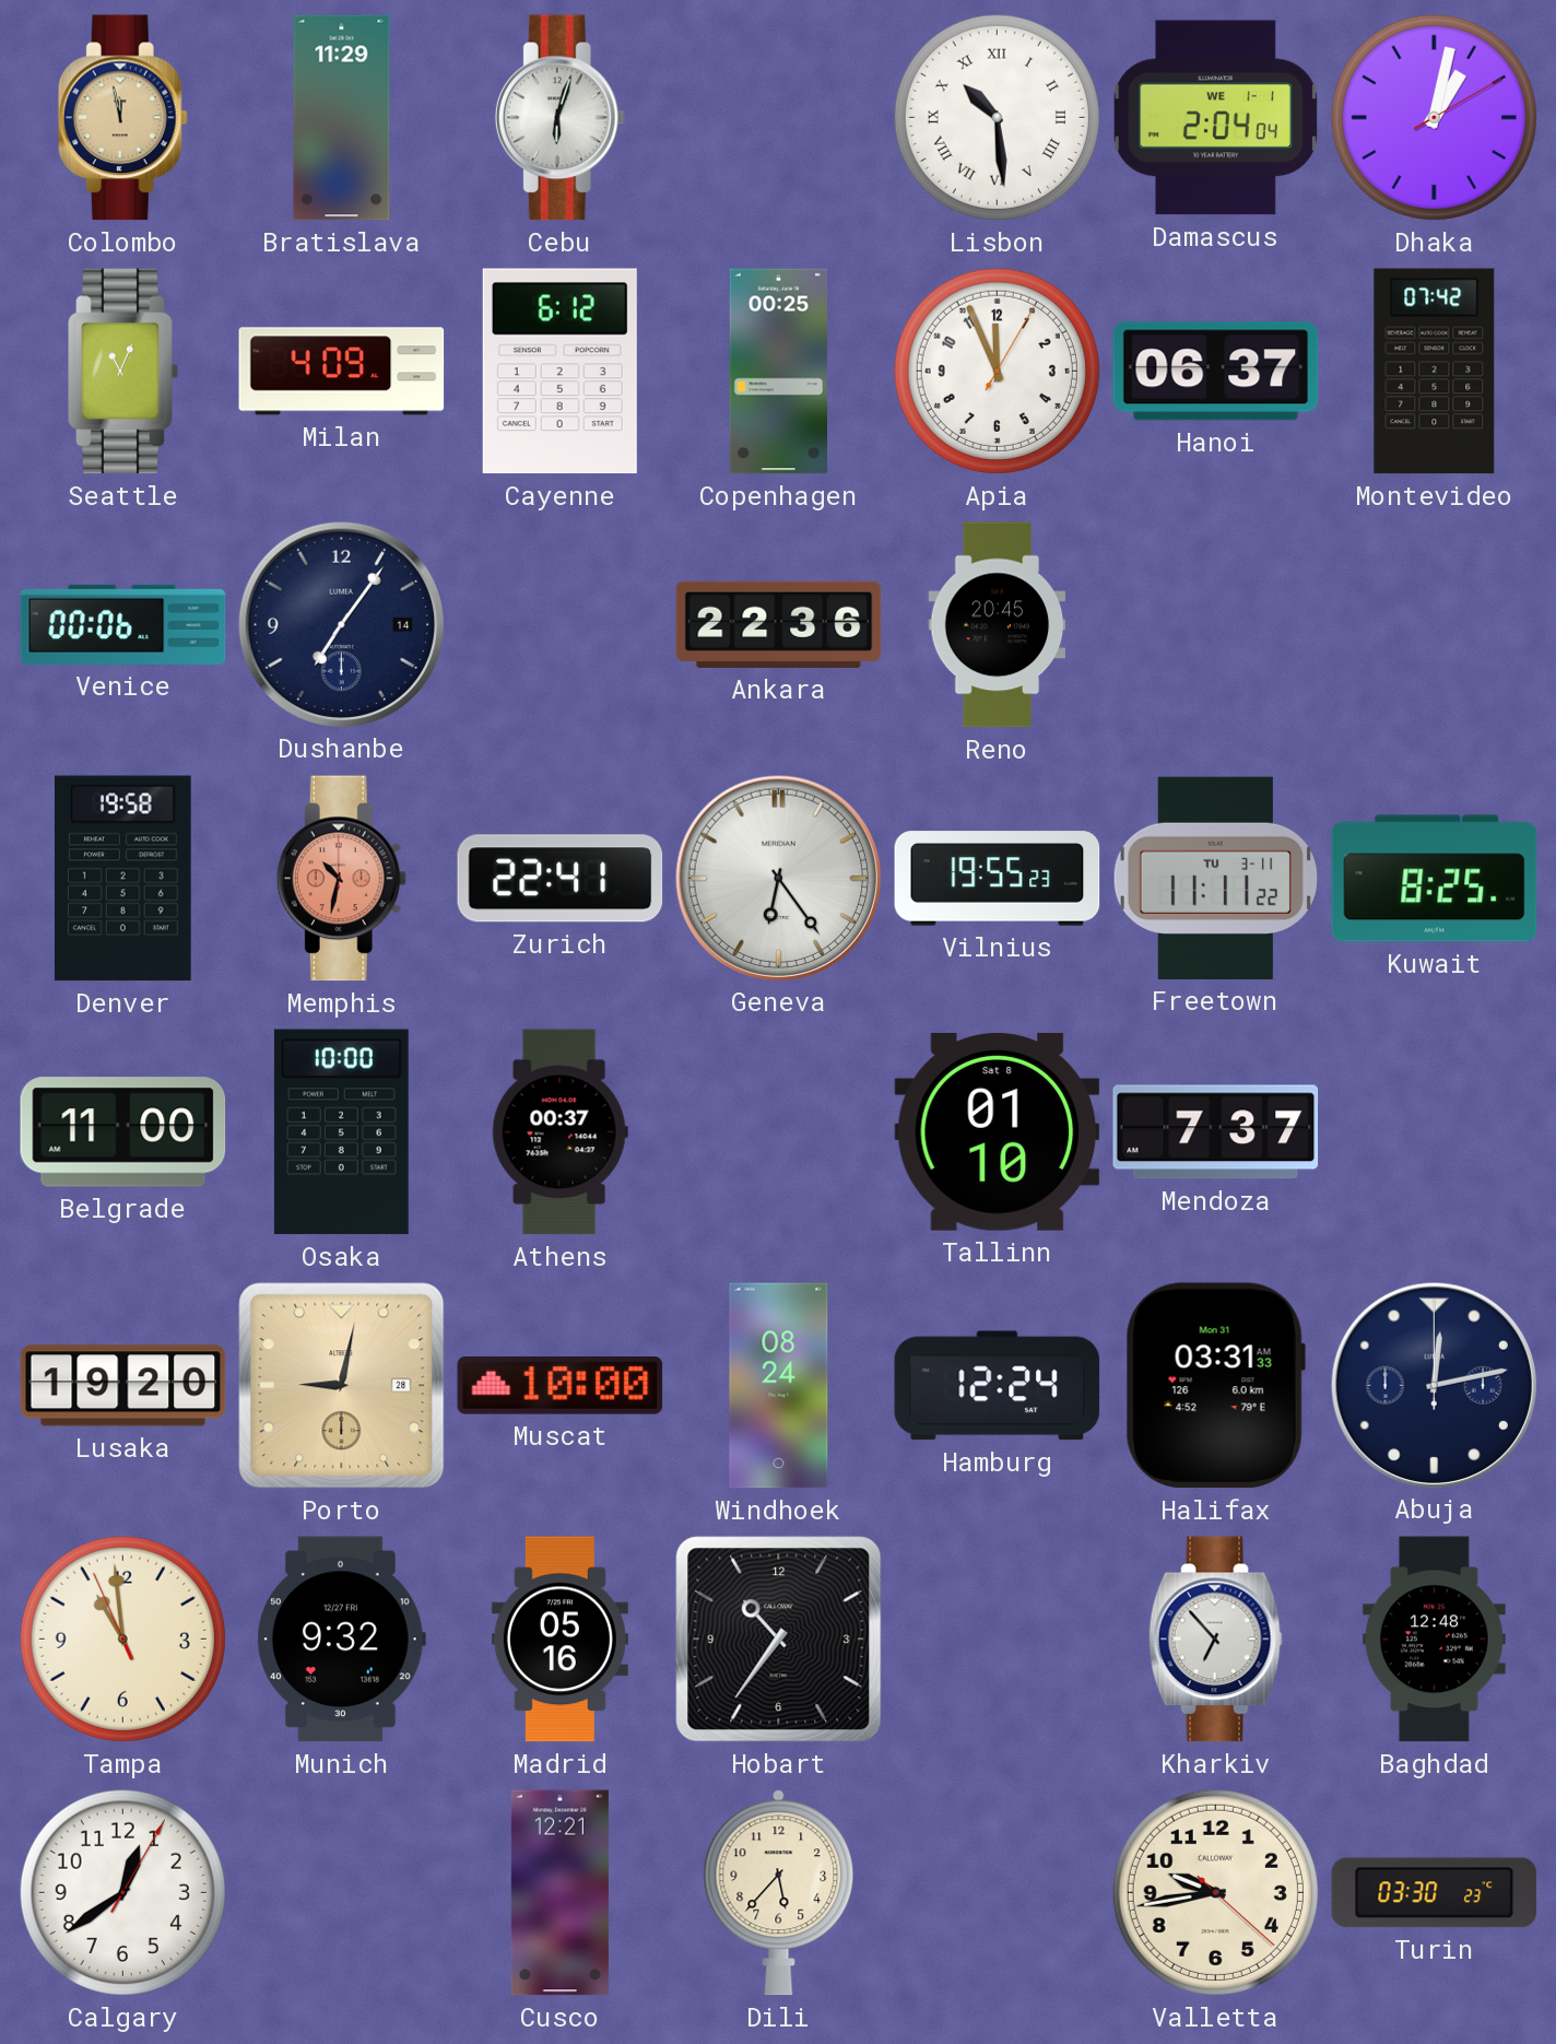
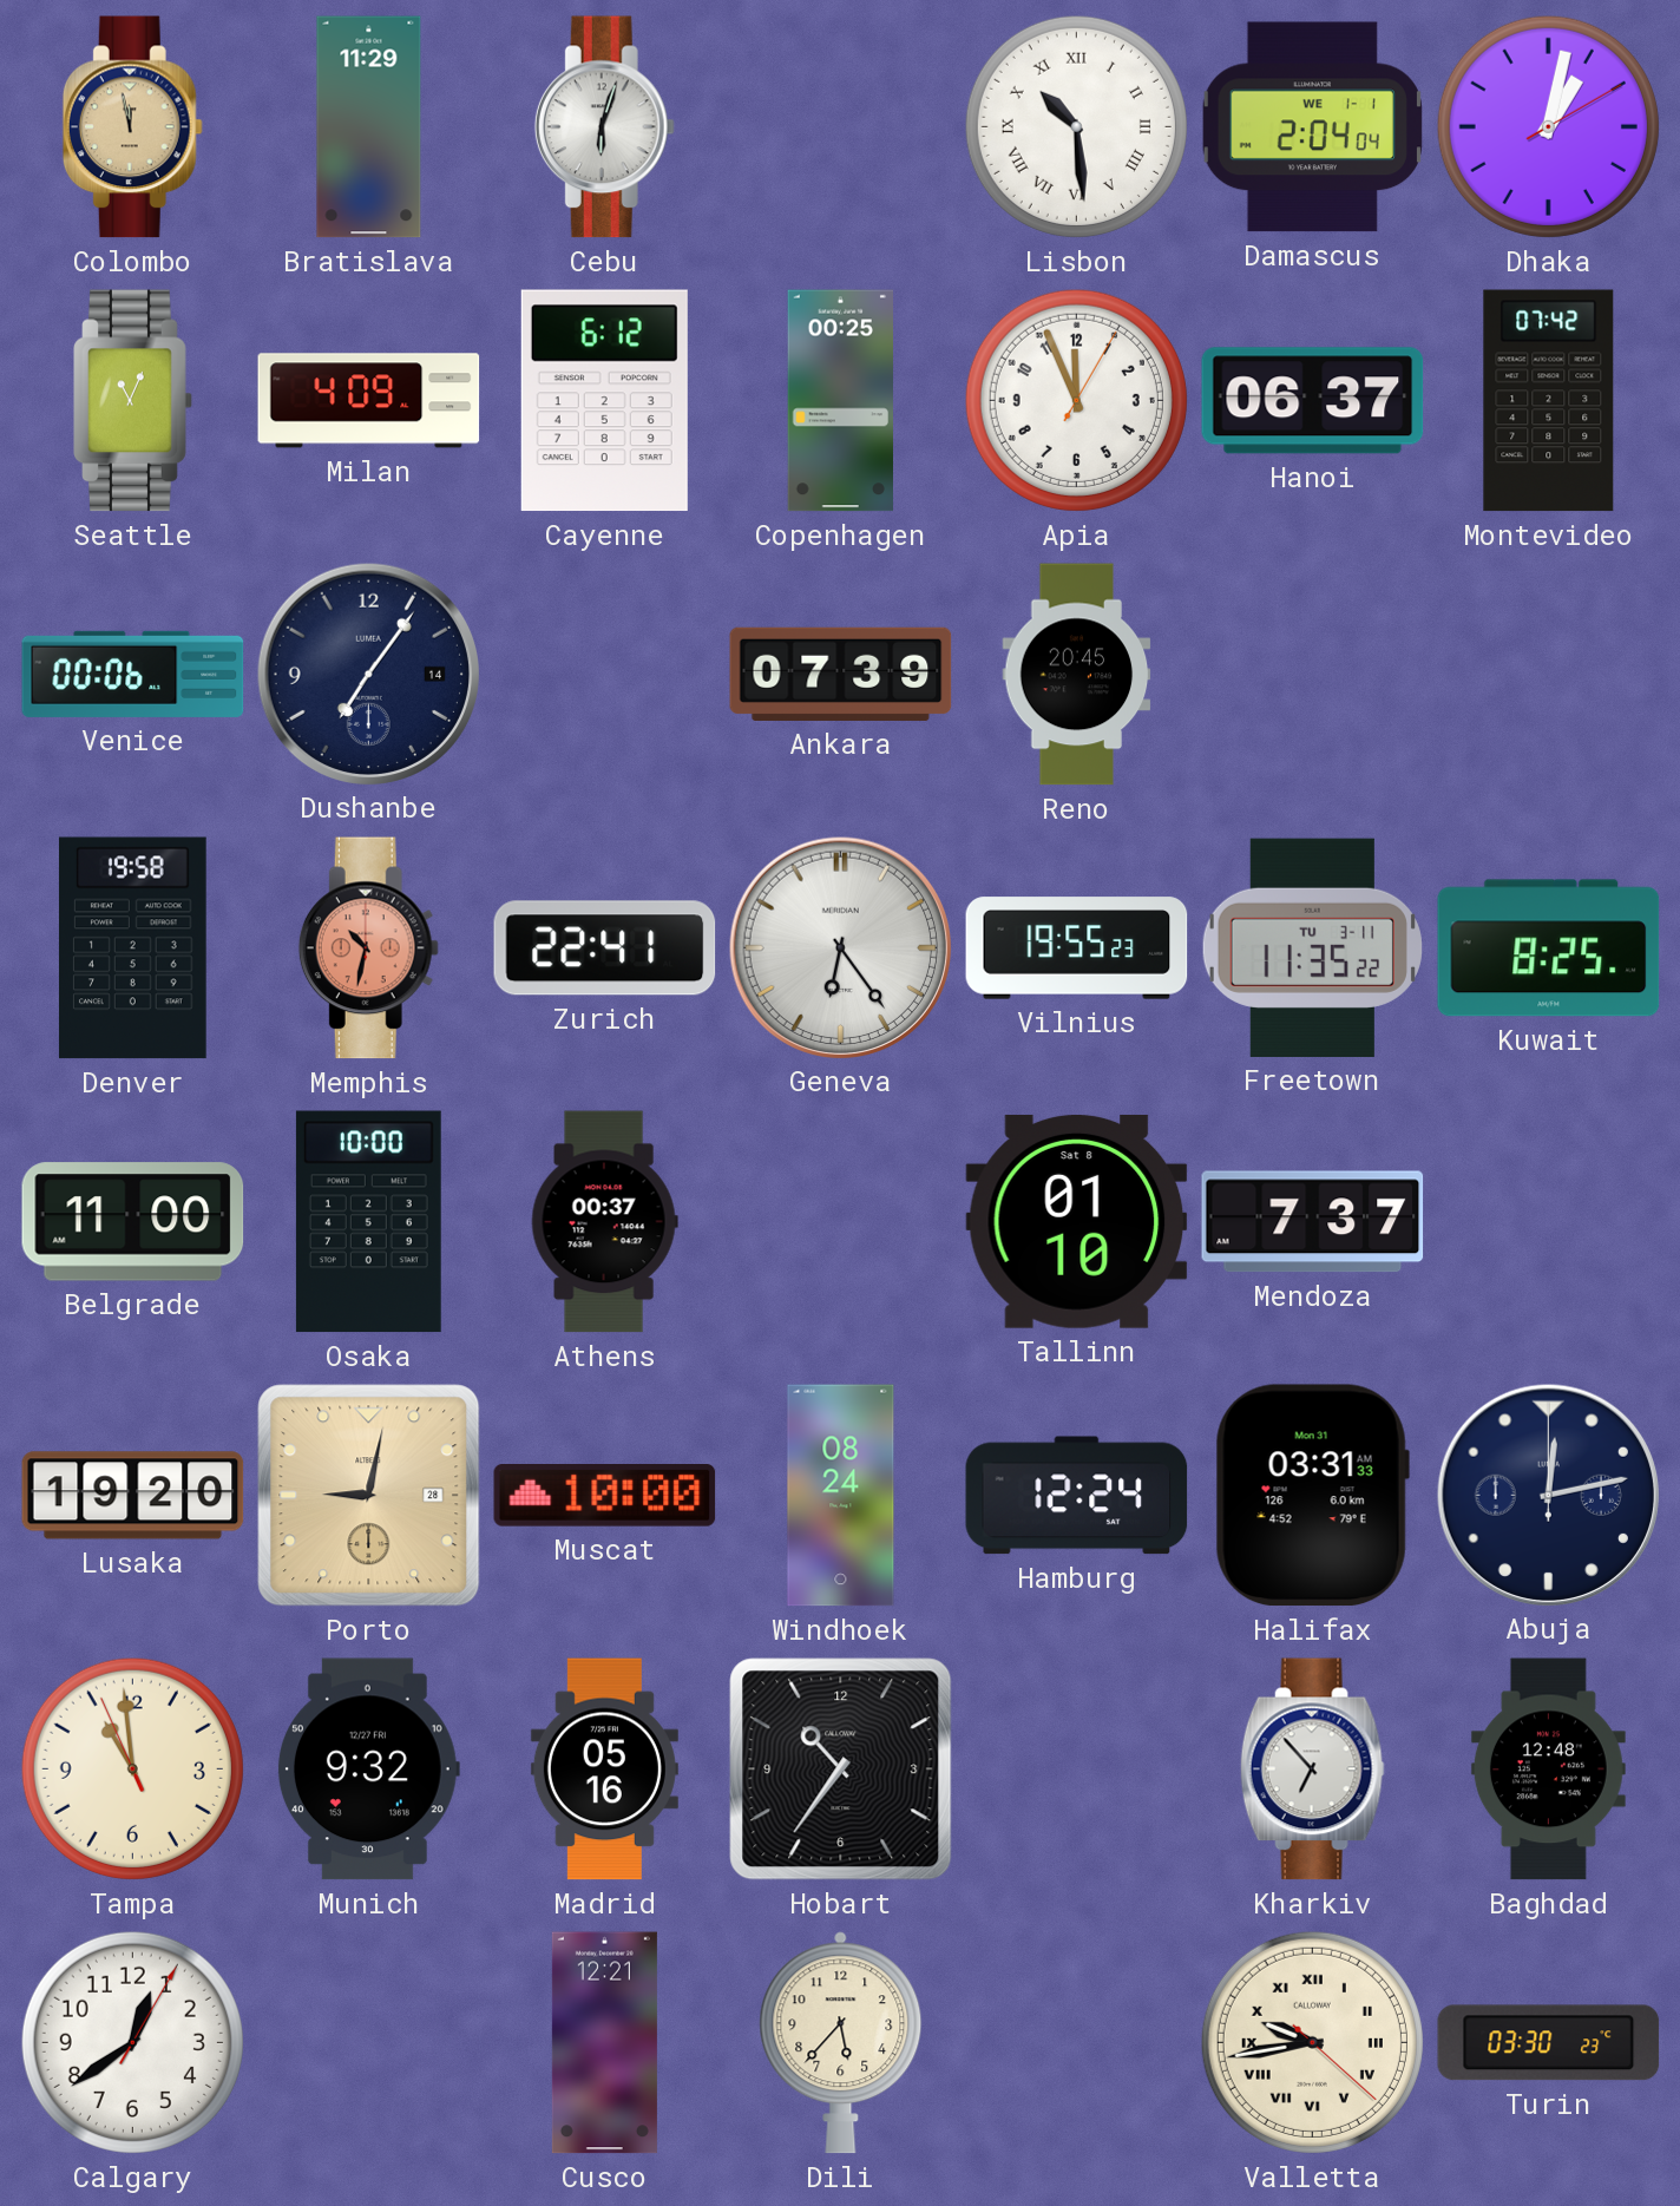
Ankara: 22:36 -> 07:39
Freetown: 11:11 -> 11:35
Valletta numerals: Arabic -> Roman
